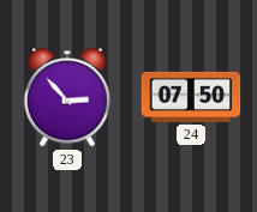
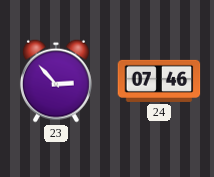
24: 07:50 -> 07:46
